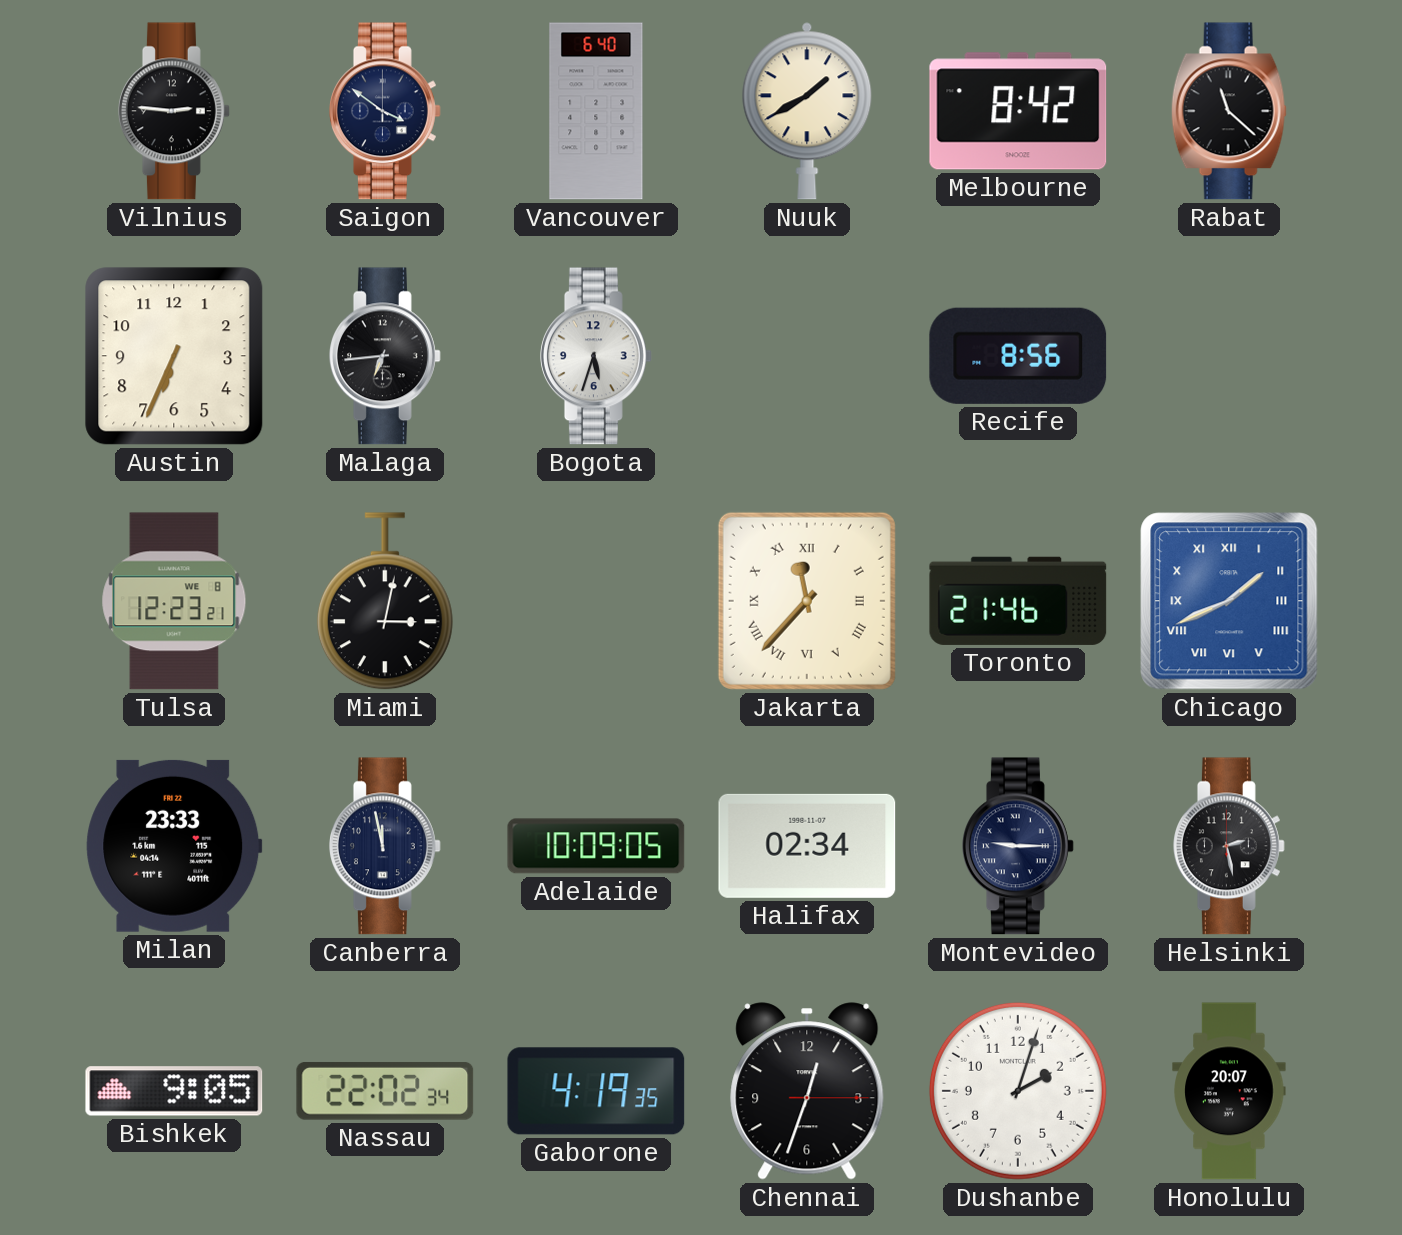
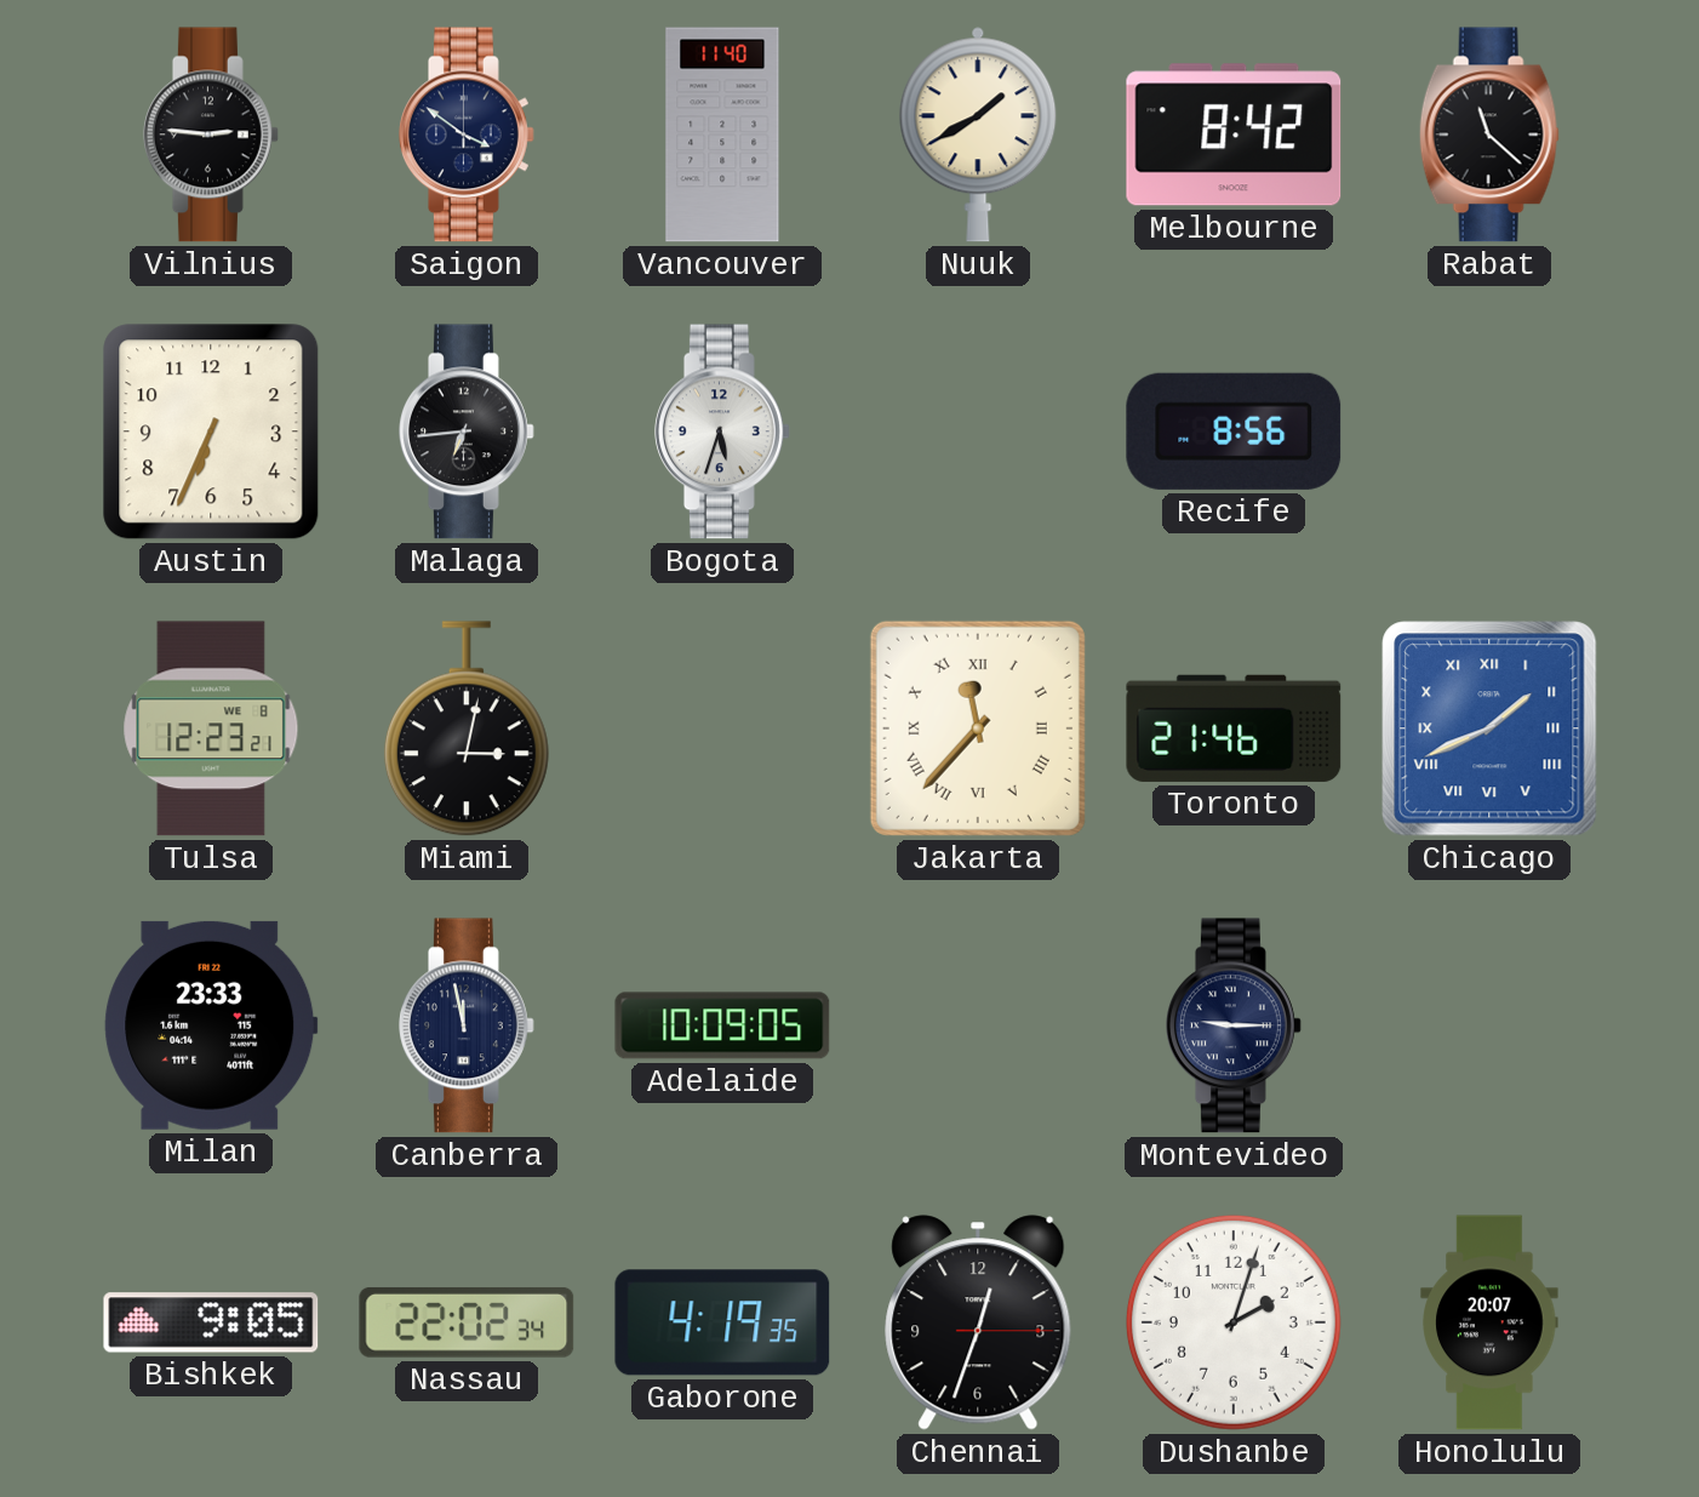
Vancouver: 6:40 -> 11:40
Halifax: 02:34 -> none
Helsinki: 2:28 -> none
